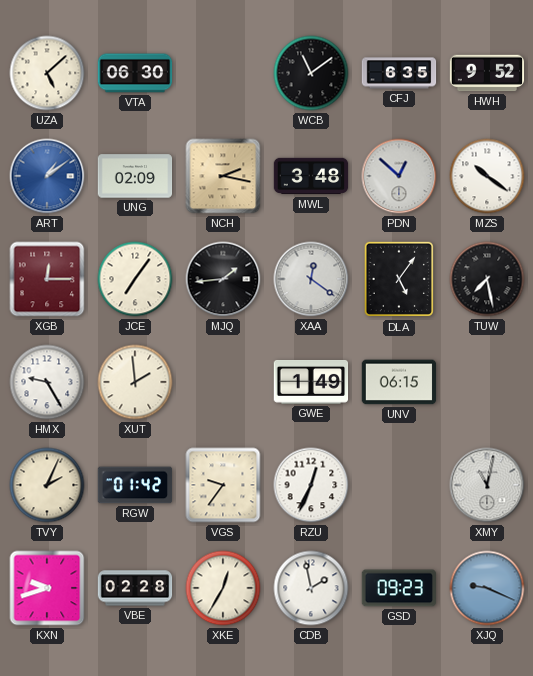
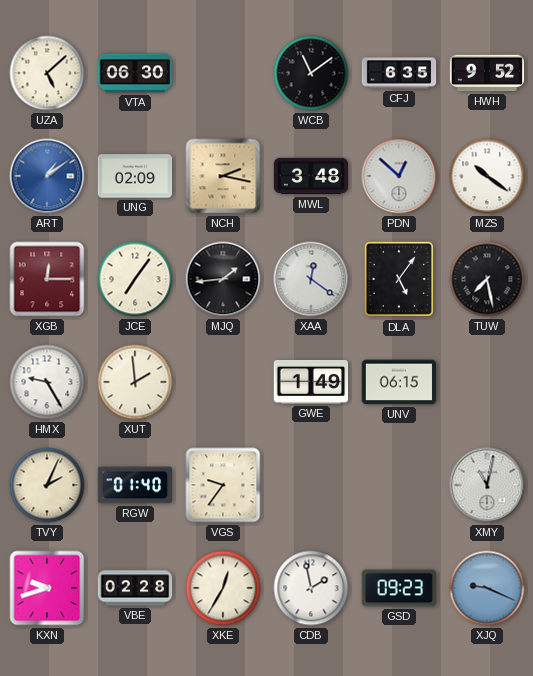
RGW: 01:42 -> 01:40
RZU: 12:34 -> none
